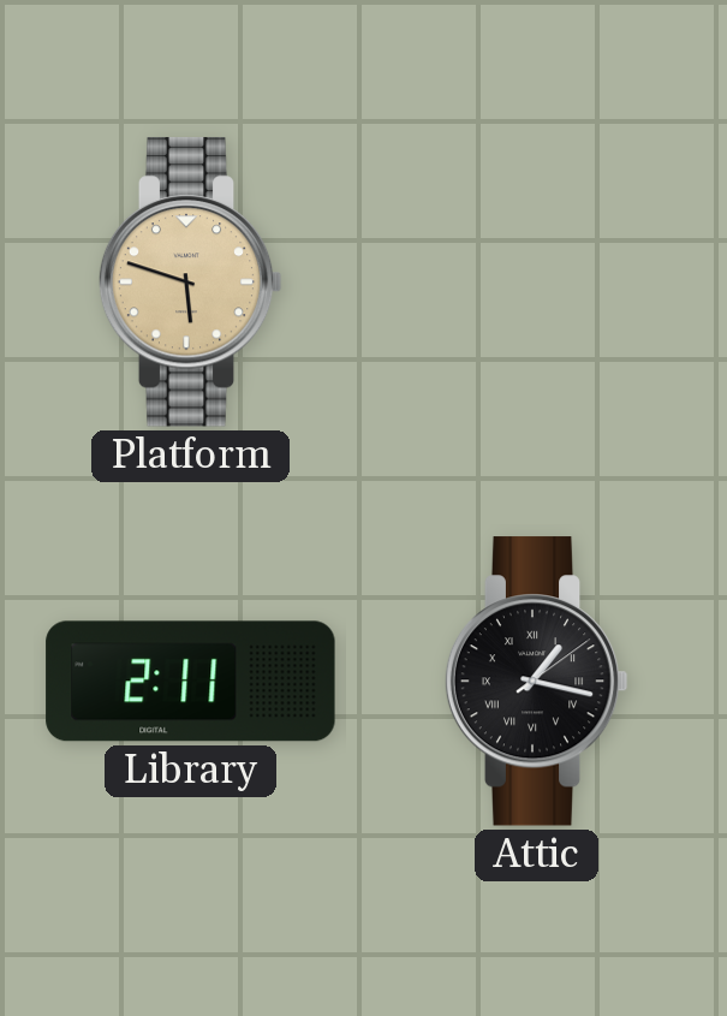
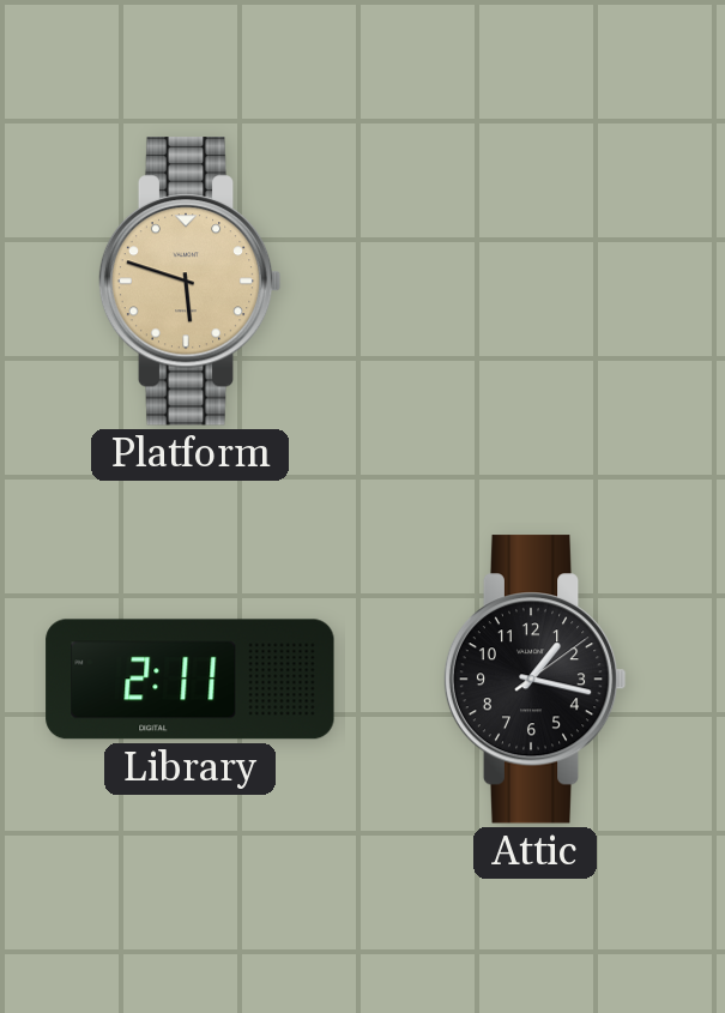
Attic numerals: Roman -> Arabic
